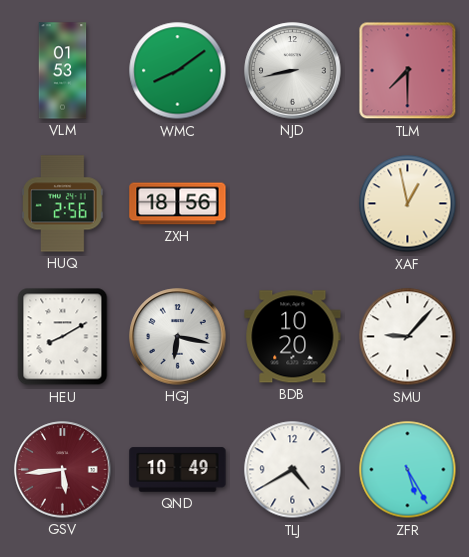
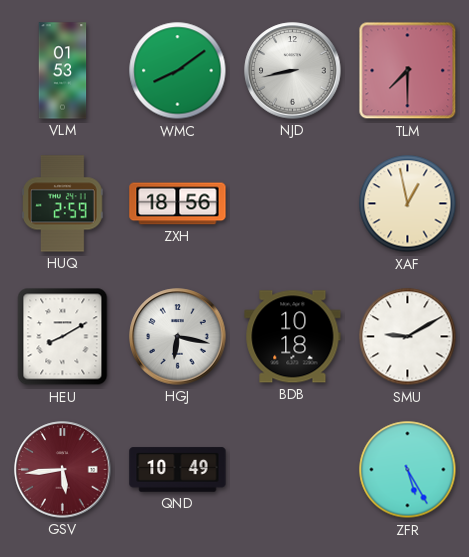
HUQ: 2:56 -> 2:59
BDB: 10:20 -> 10:18
SMU: 9:07 -> 9:10
TLJ: 4:40 -> none
